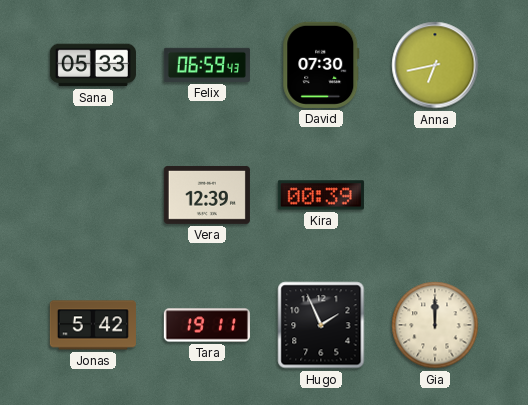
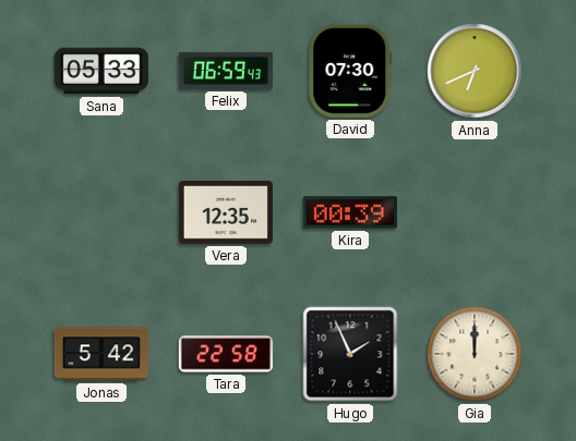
Anna: 6:43 -> 6:41
Vera: 12:39 -> 12:35
Tara: 19:11 -> 22:58
